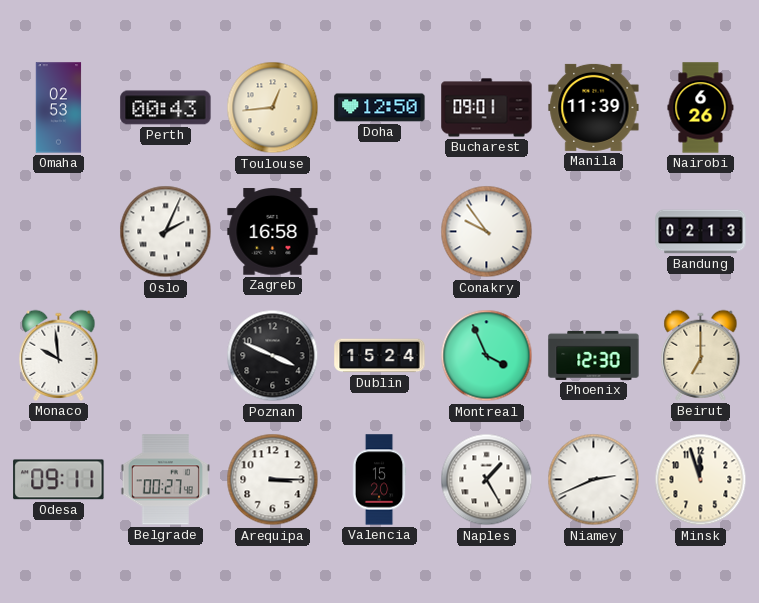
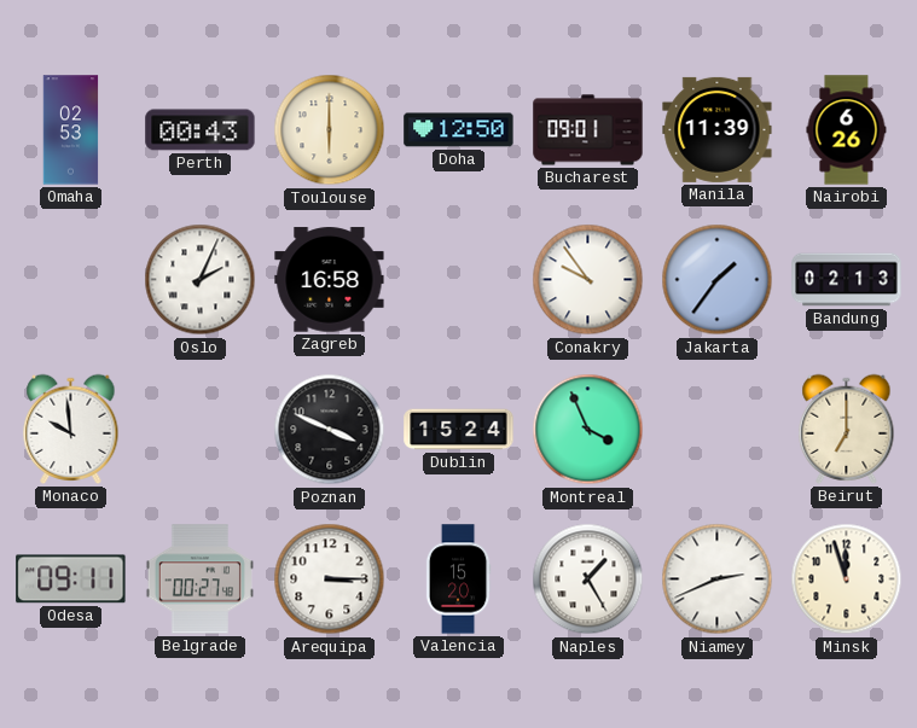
Toulouse: 12:44 -> 6:00
Jakarta: none -> 1:36
Phoenix: 12:30 -> none
